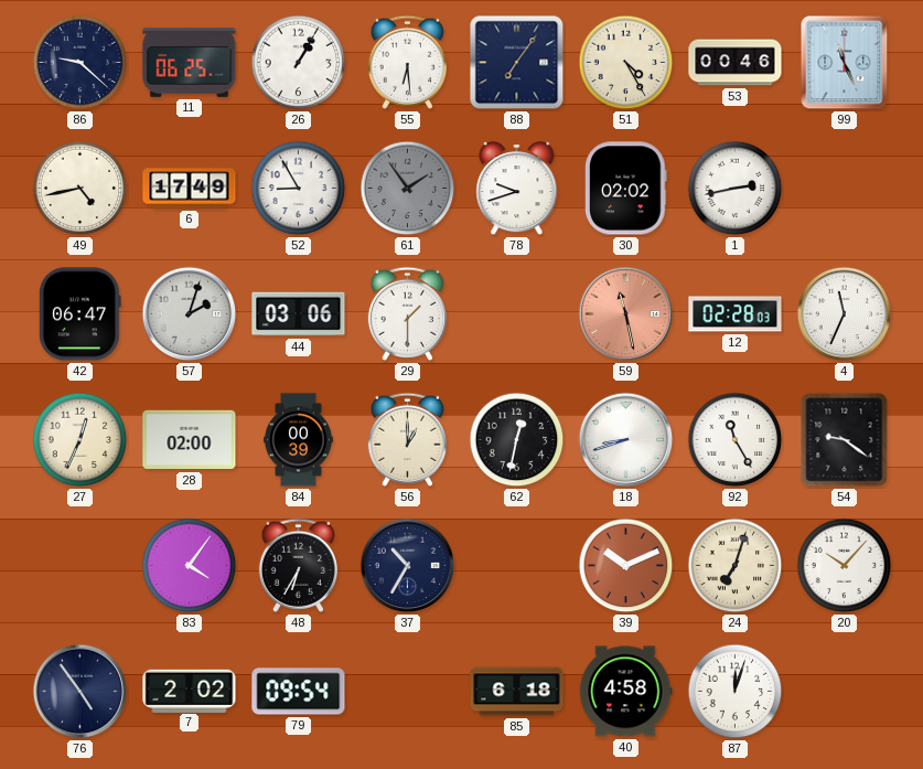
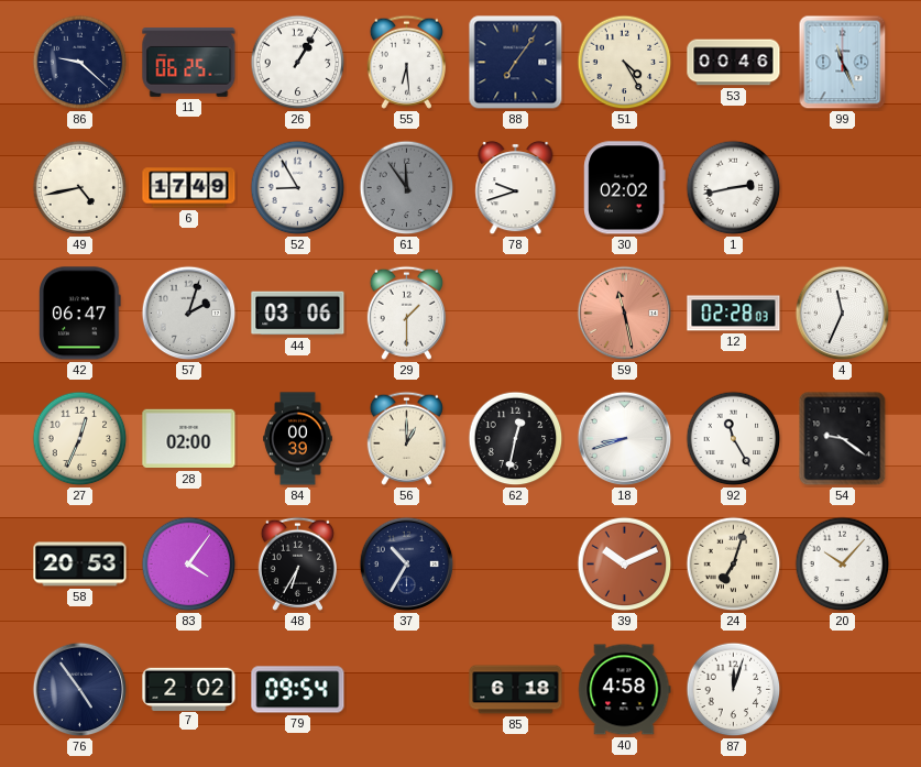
61: 1:54 -> 11:54
58: none -> 20:53
